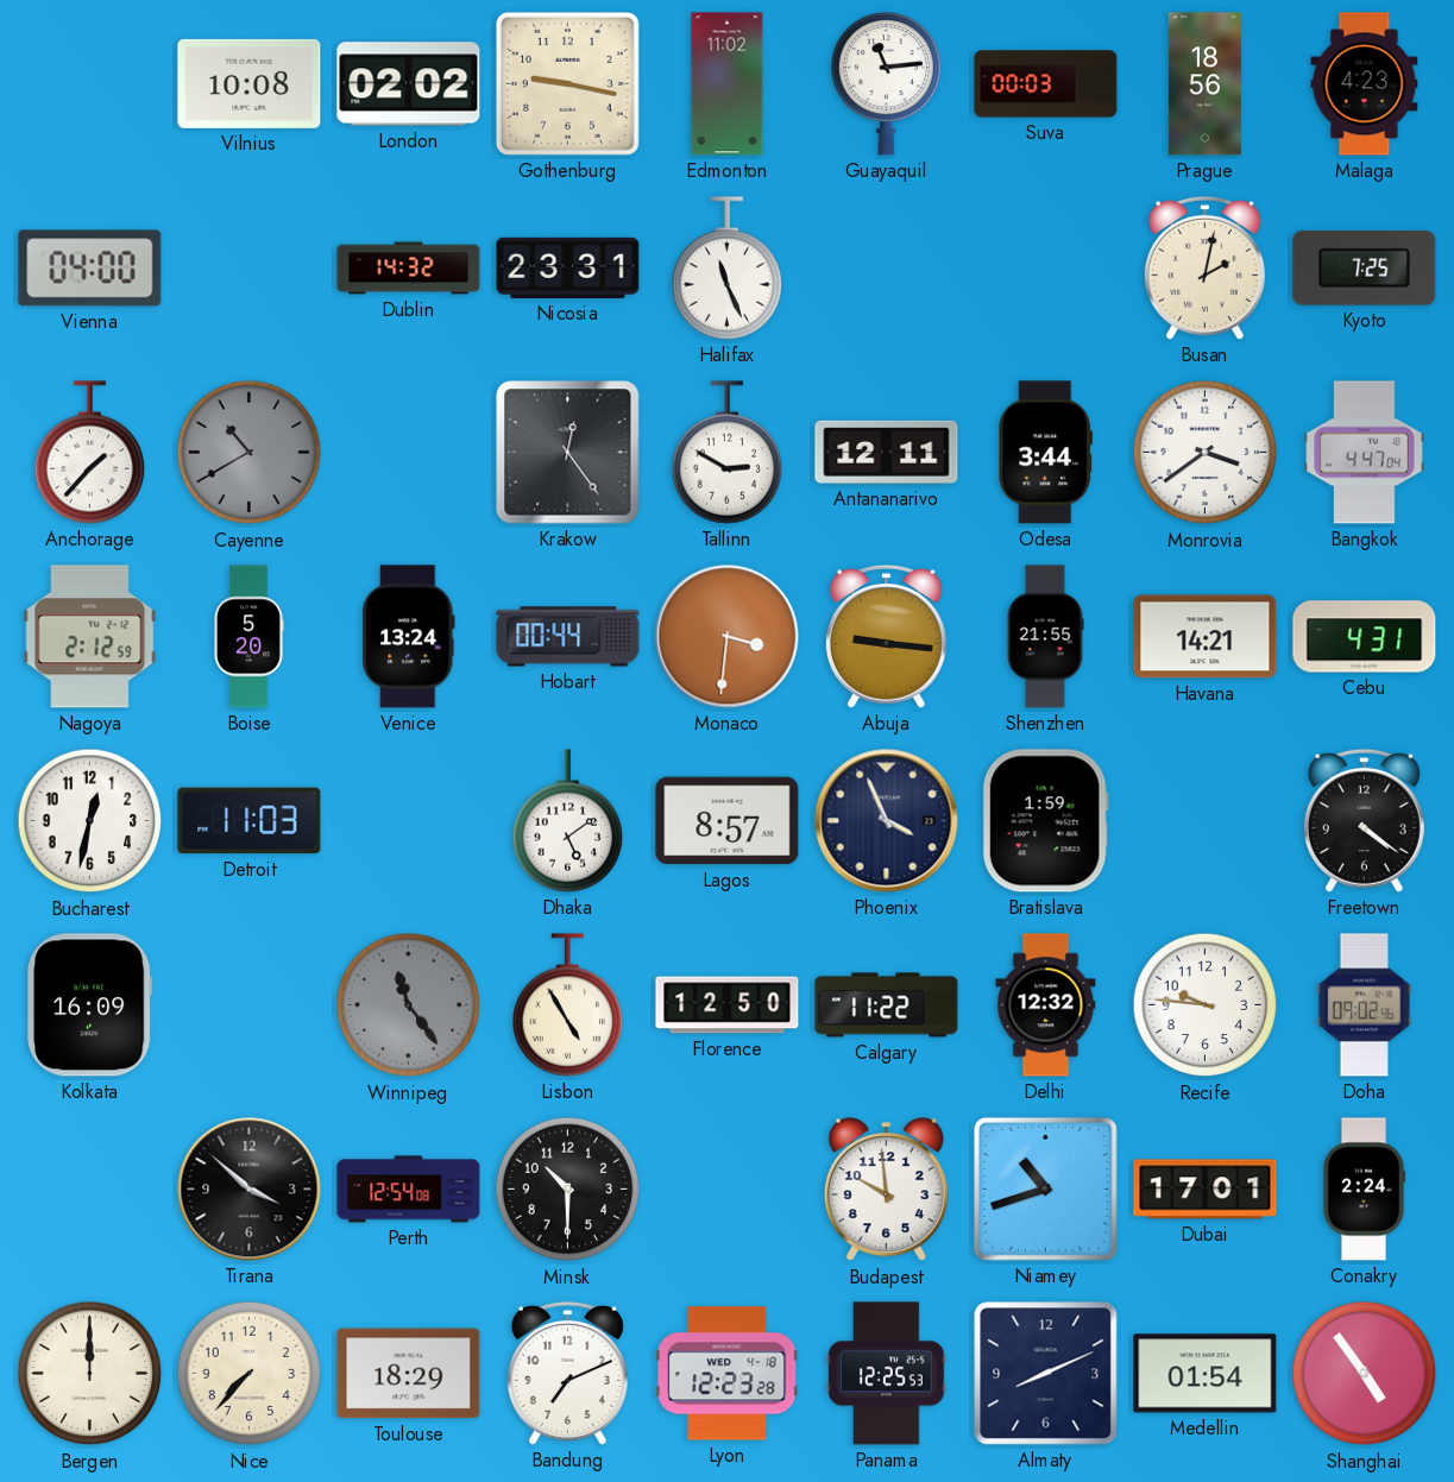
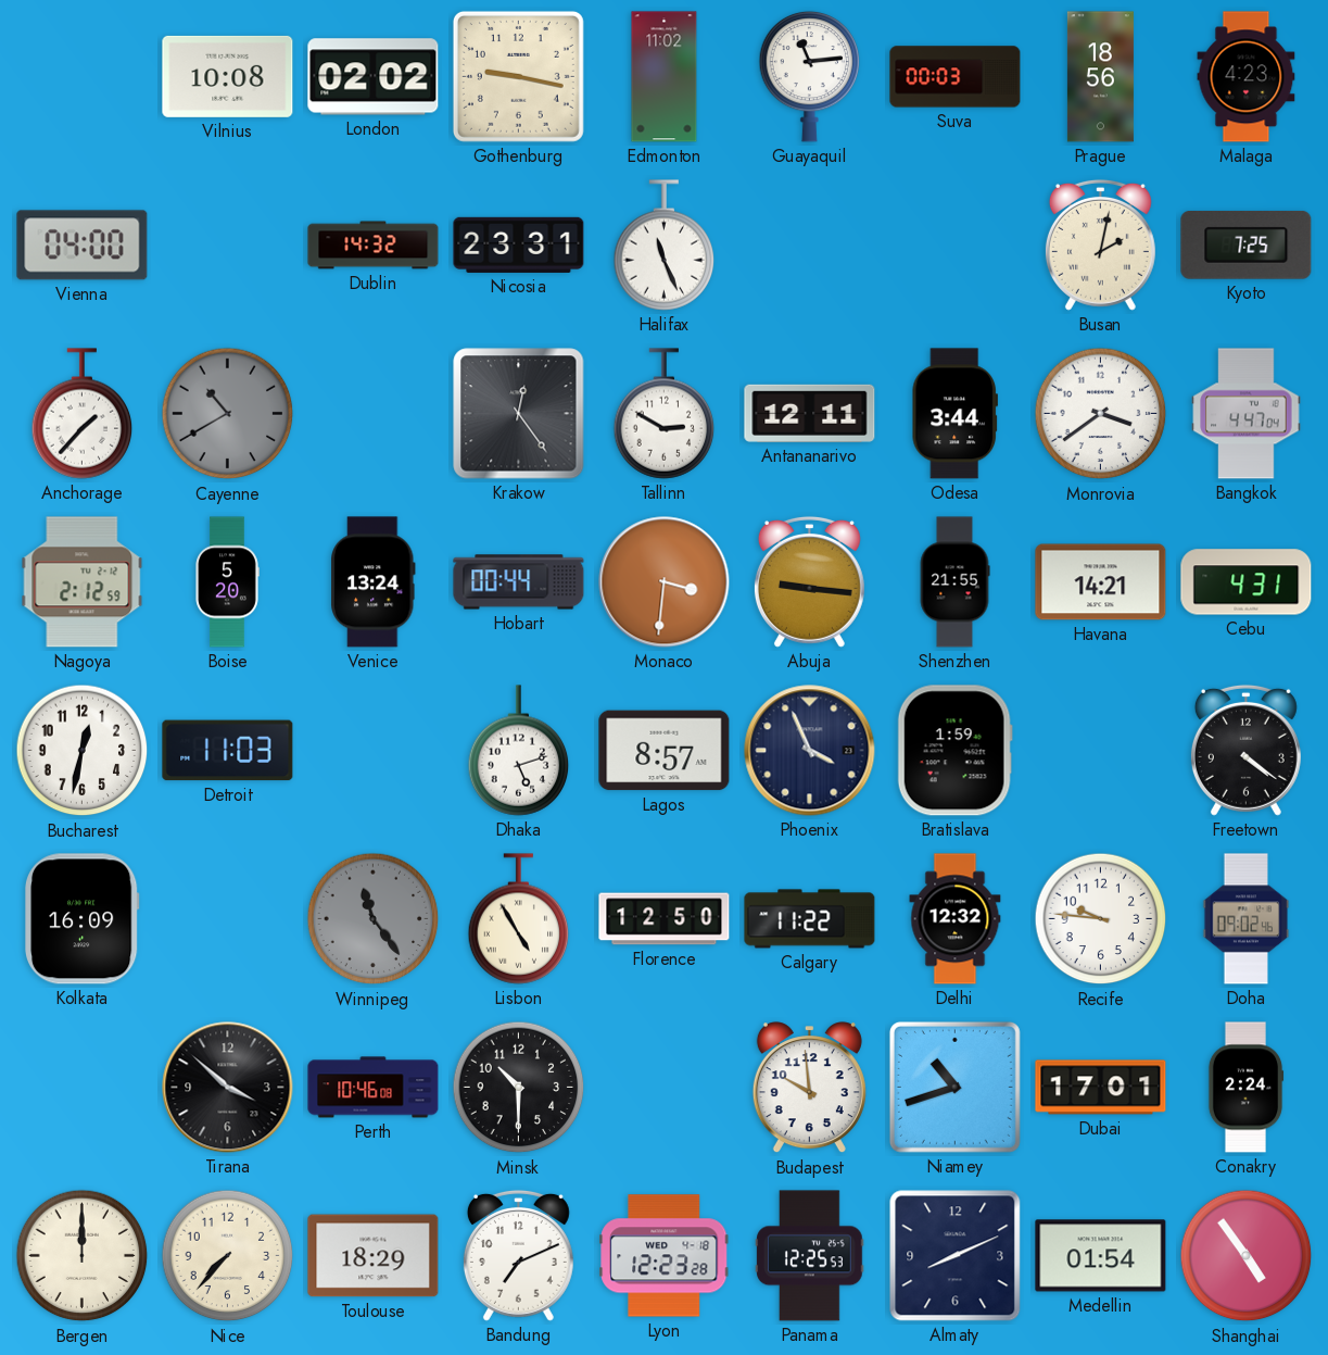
Dhaka: 5:09 -> 5:12
Perth: 12:54 -> 10:46
